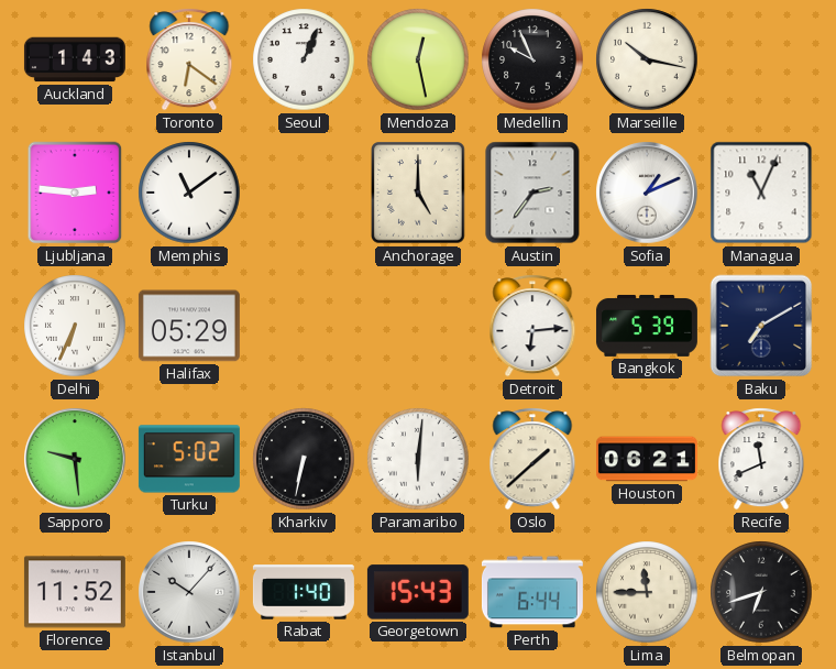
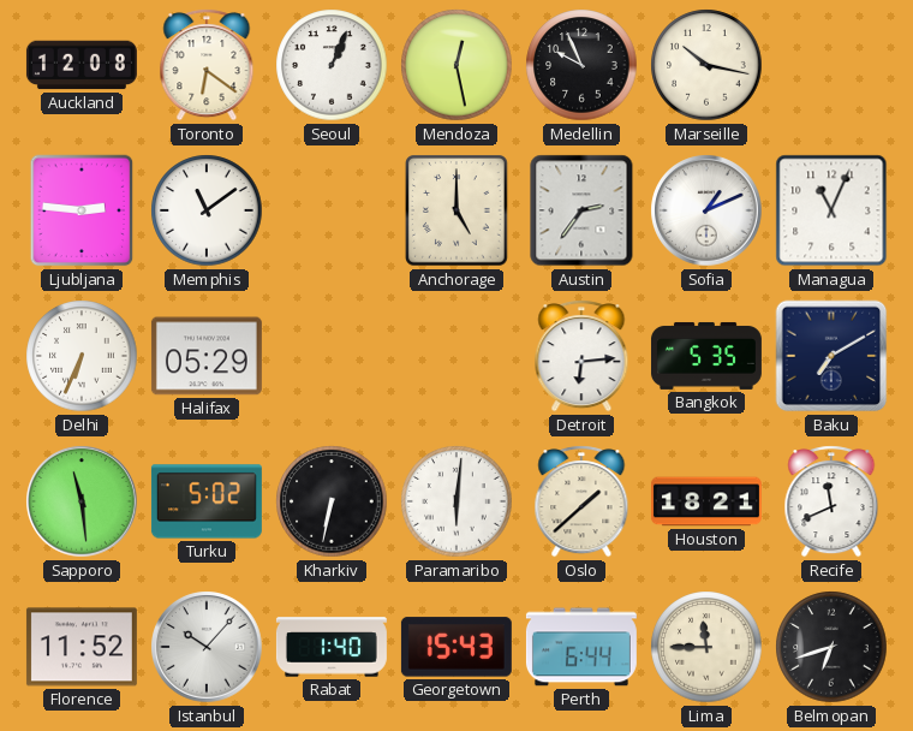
Auckland: 1:43 -> 12:08
Bangkok: 5:39 -> 5:35
Sapporo: 9:29 -> 11:29
Houston: 06:21 -> 18:21
